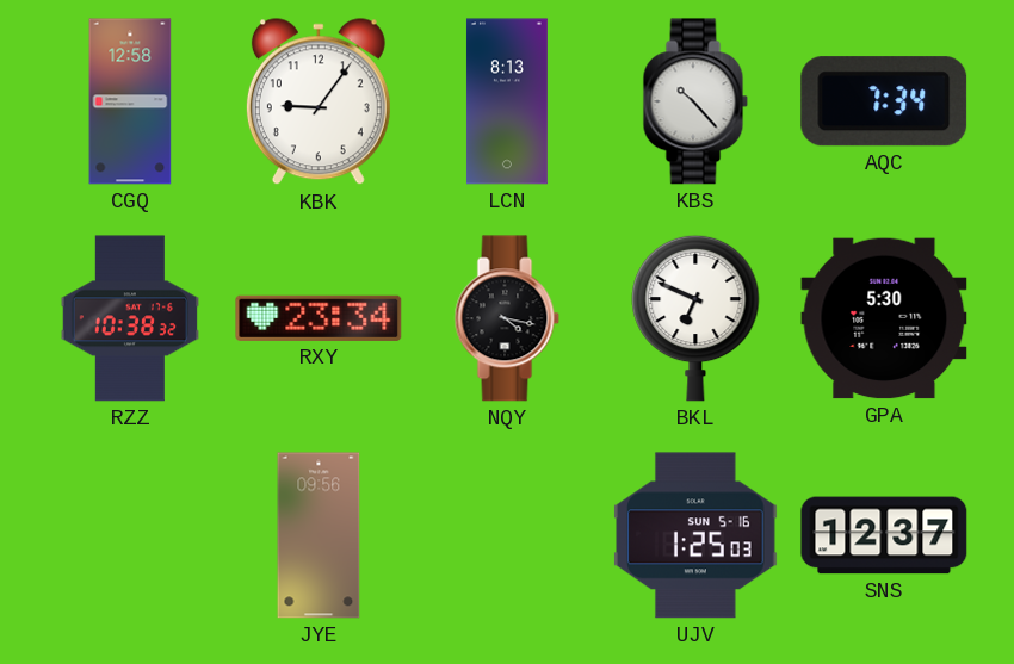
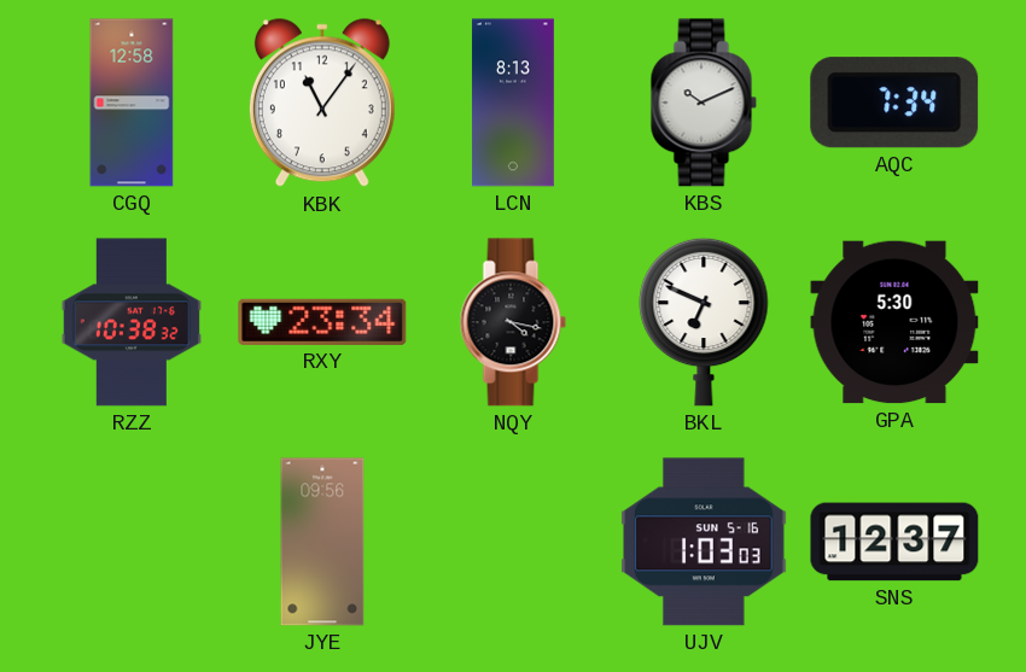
KBK: 9:06 -> 11:06
KBS: 10:23 -> 10:11
UJV: 1:25 -> 1:03
